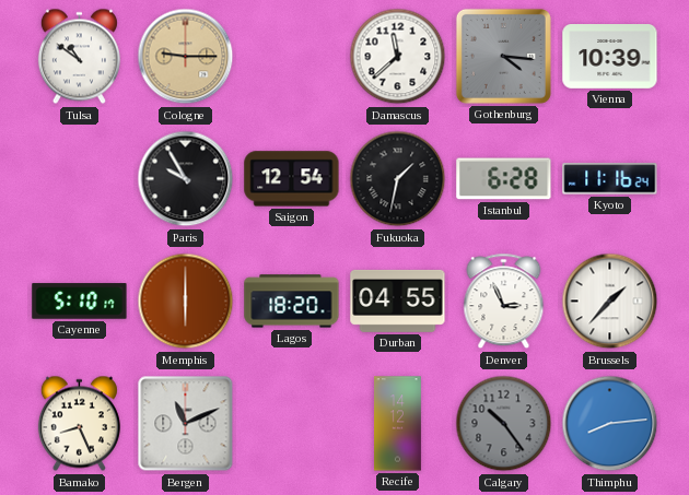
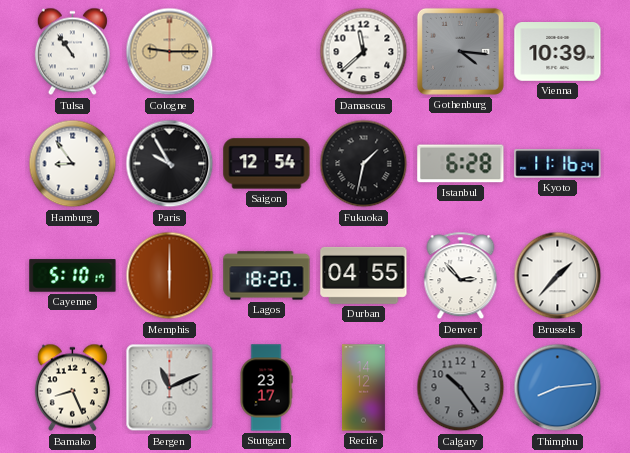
Tulsa: 10:51 -> 10:54
Hamburg: none -> 8:54
Denver: 2:56 -> 2:53
Stuttgart: none -> 23:17
